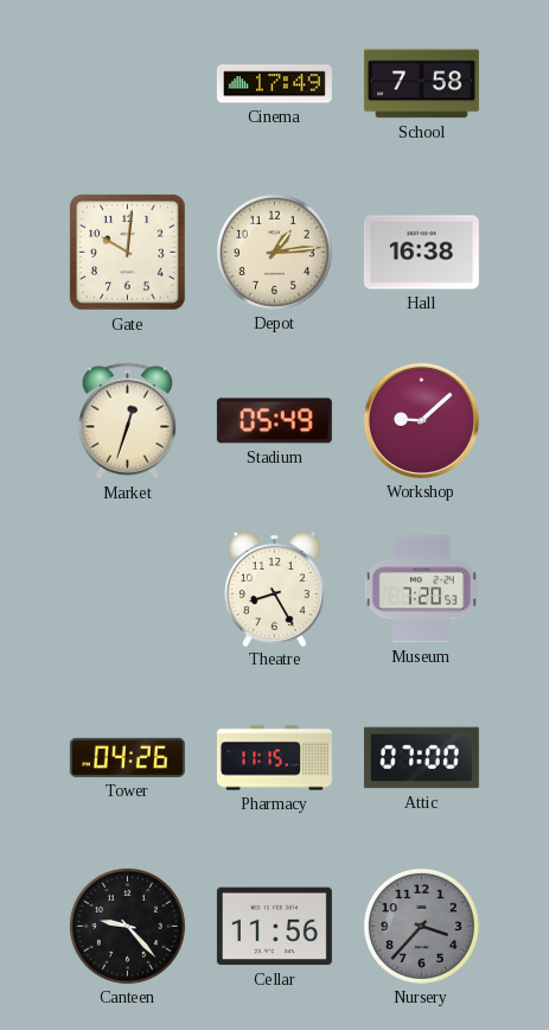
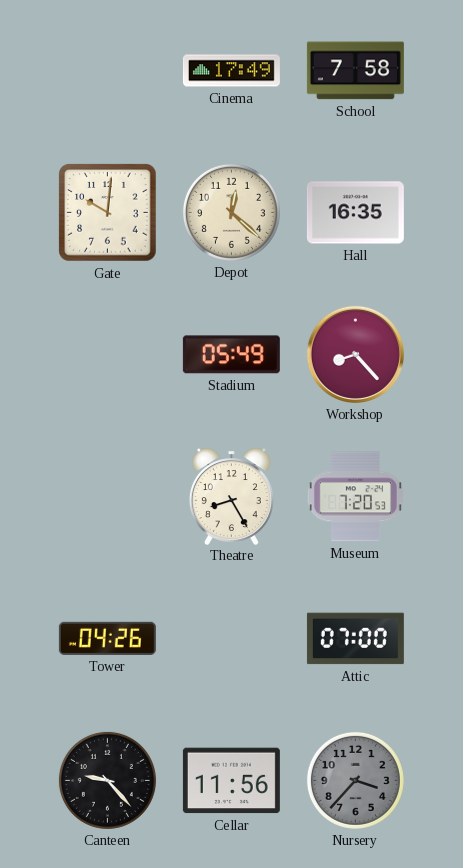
Depot: 1:14 -> 12:22
Hall: 16:38 -> 16:35
Market: 12:33 -> none
Workshop: 9:08 -> 8:23
Pharmacy: 11:15 -> none
